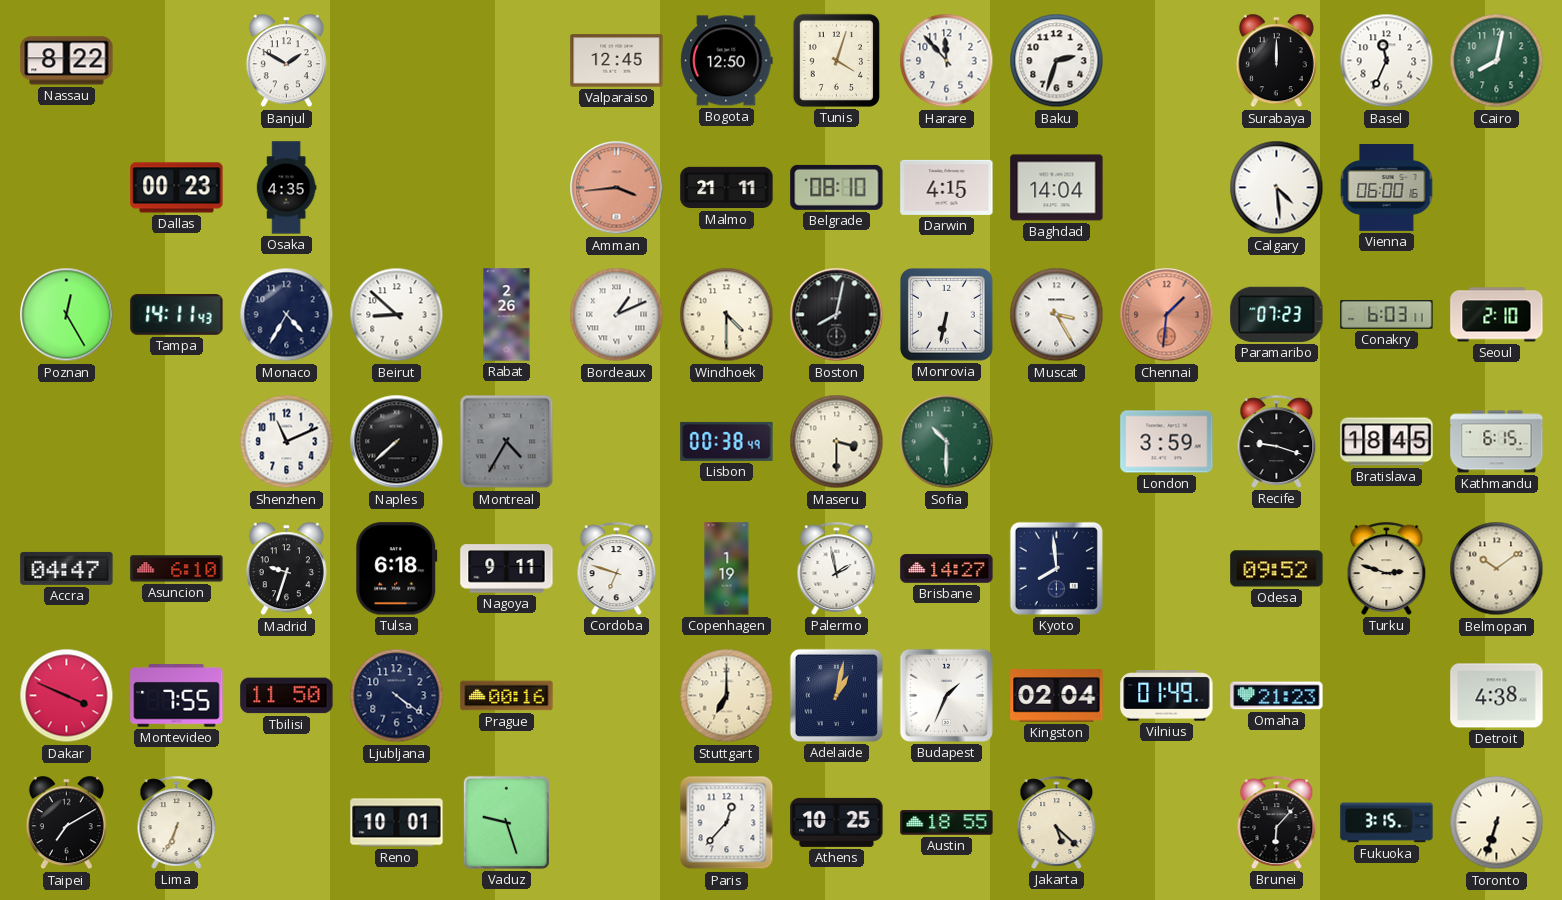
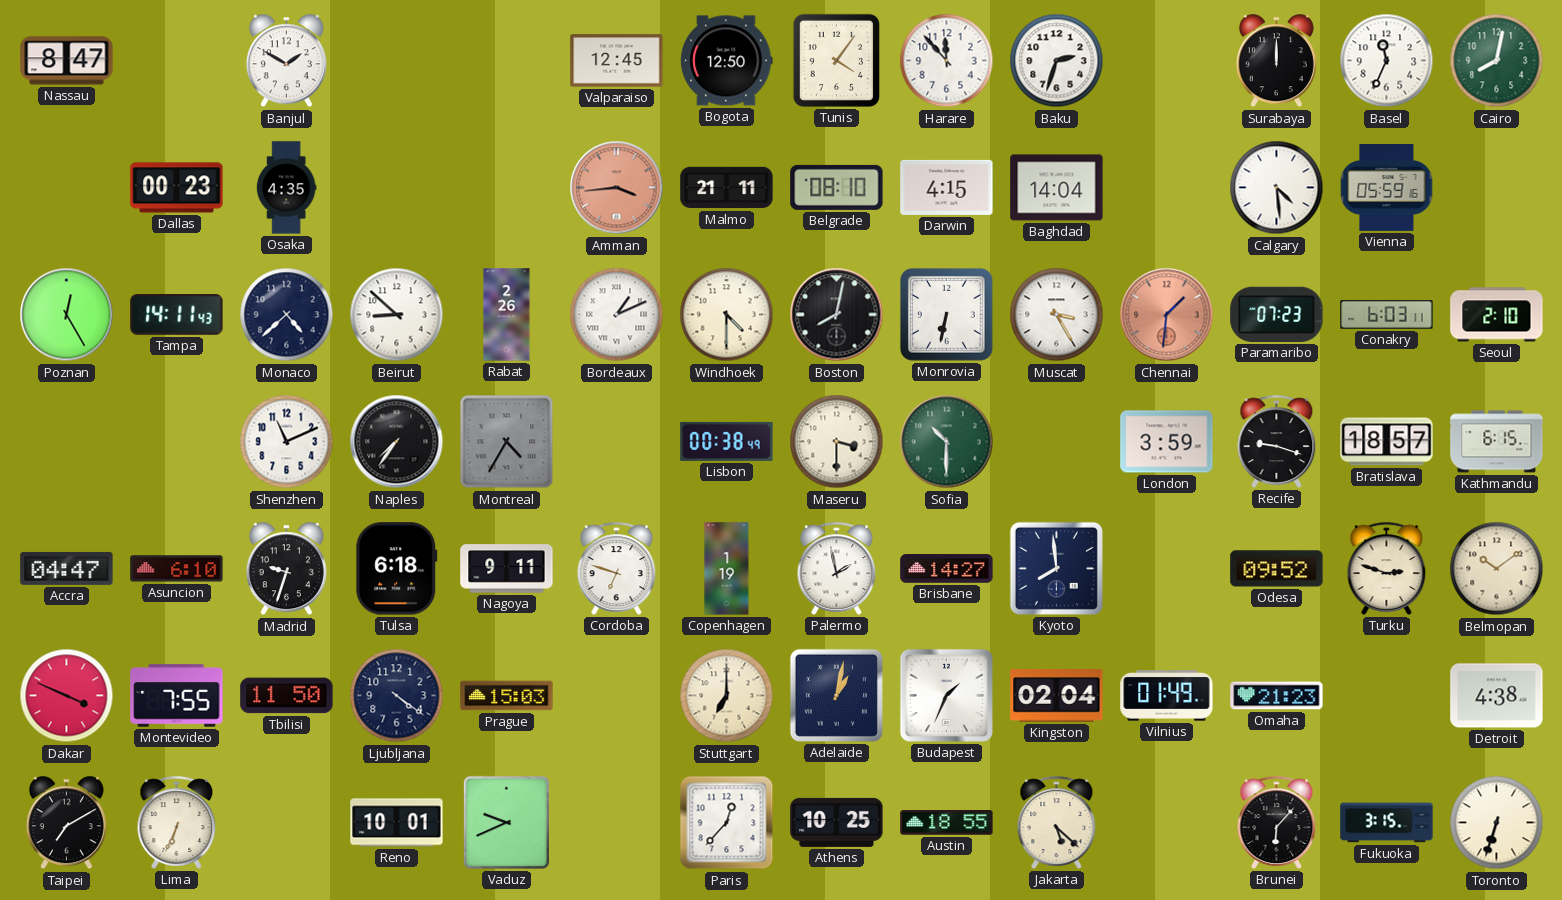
Nassau: 8:22 -> 8:47
Tunis: 4:03 -> 4:06
Vienna: 06:00 -> 05:59
Monaco: 4:35 -> 4:38
Naples: 7:38 -> 7:36
Bratislava: 18:45 -> 18:57
Prague: 00:16 -> 15:03
Vaduz: 9:27 -> 9:41
